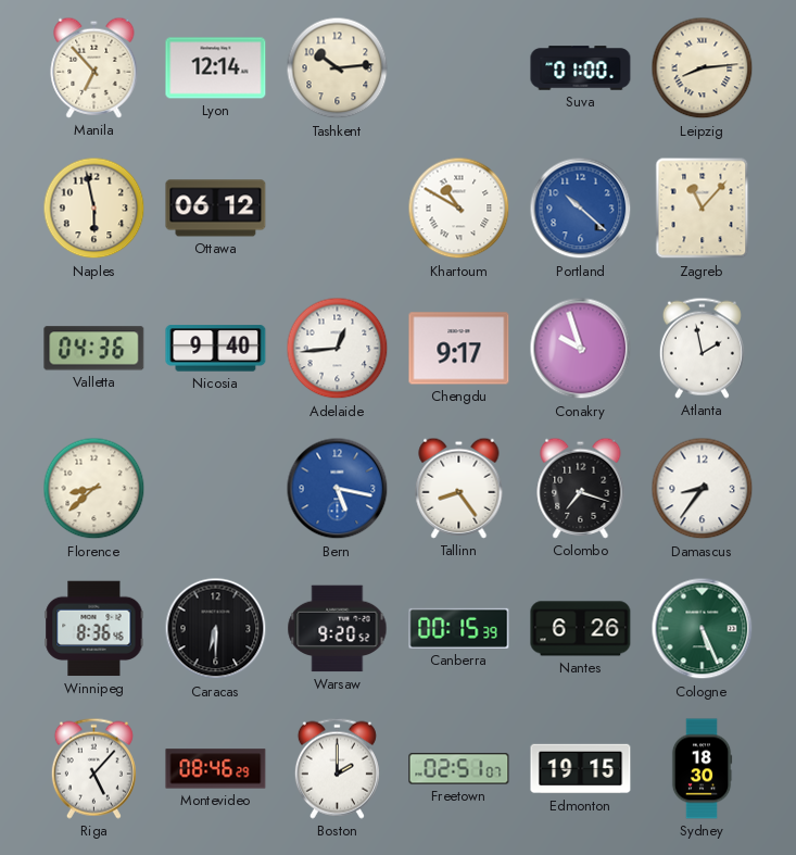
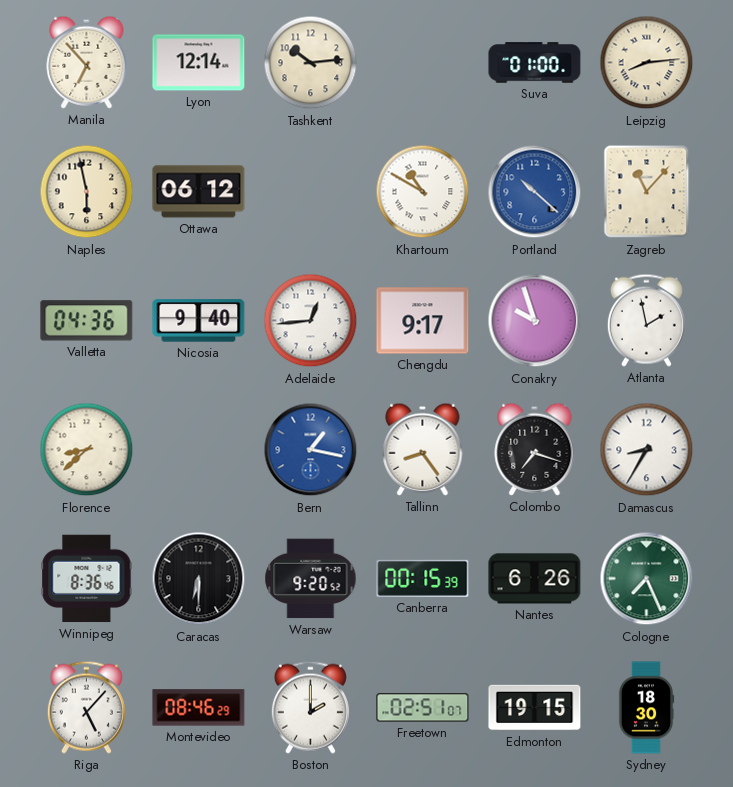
Bern: 5:17 -> 1:17
Damascus: 8:36 -> 8:35
Cologne: 5:26 -> 7:26
